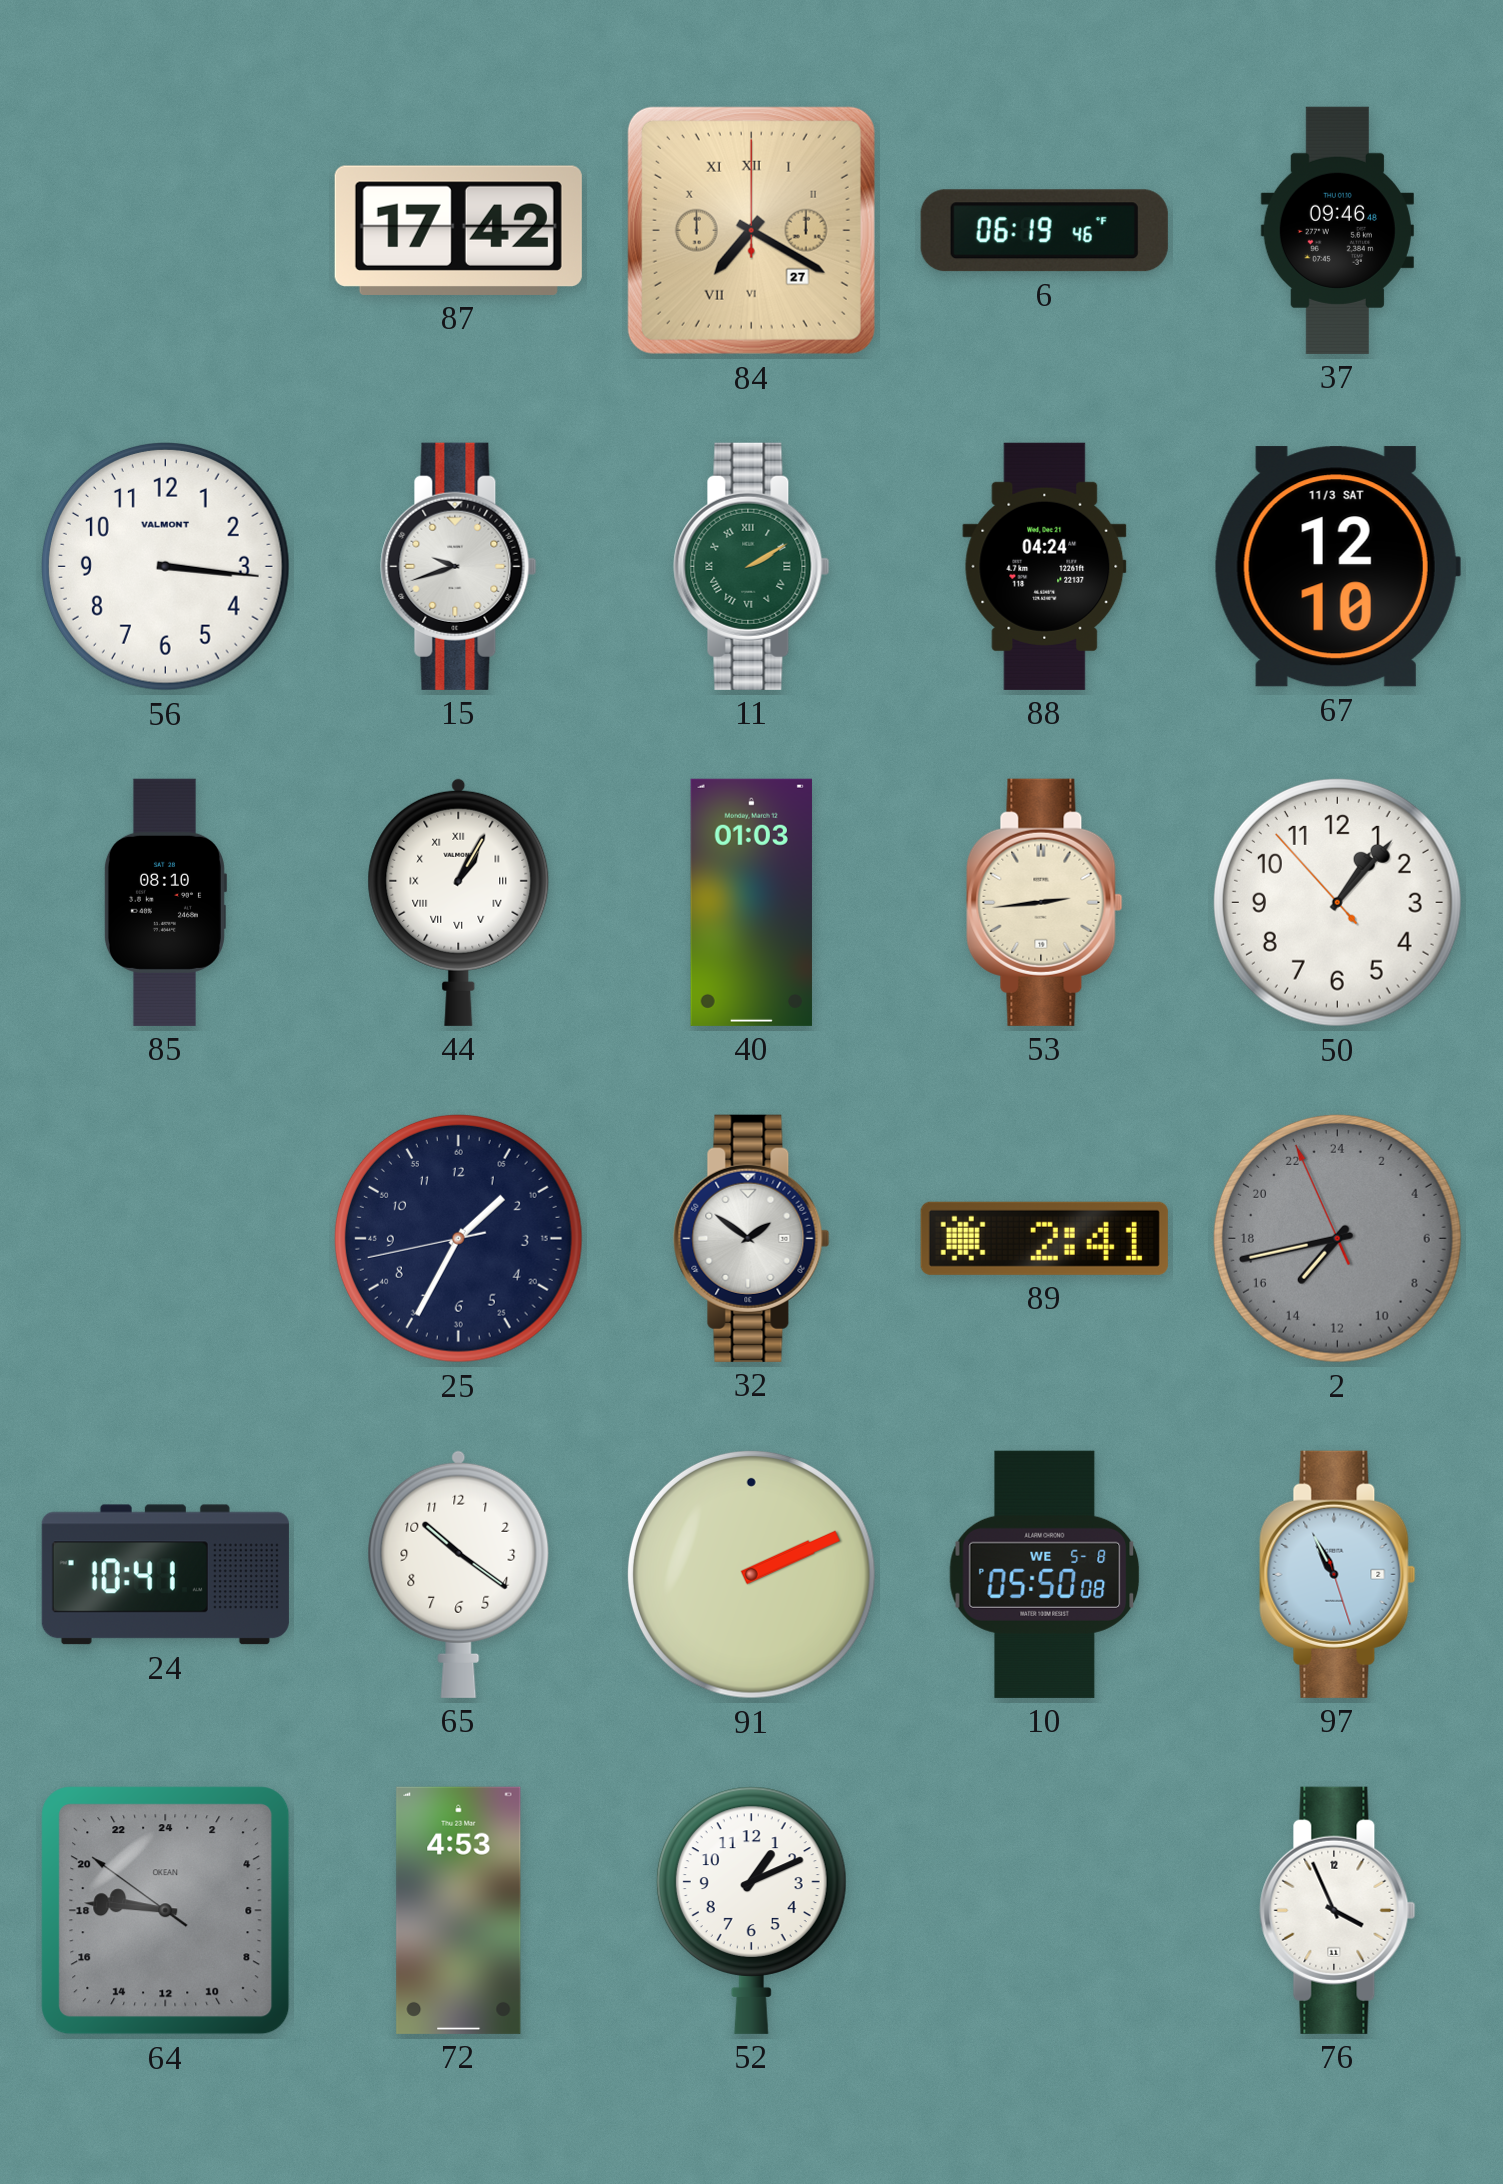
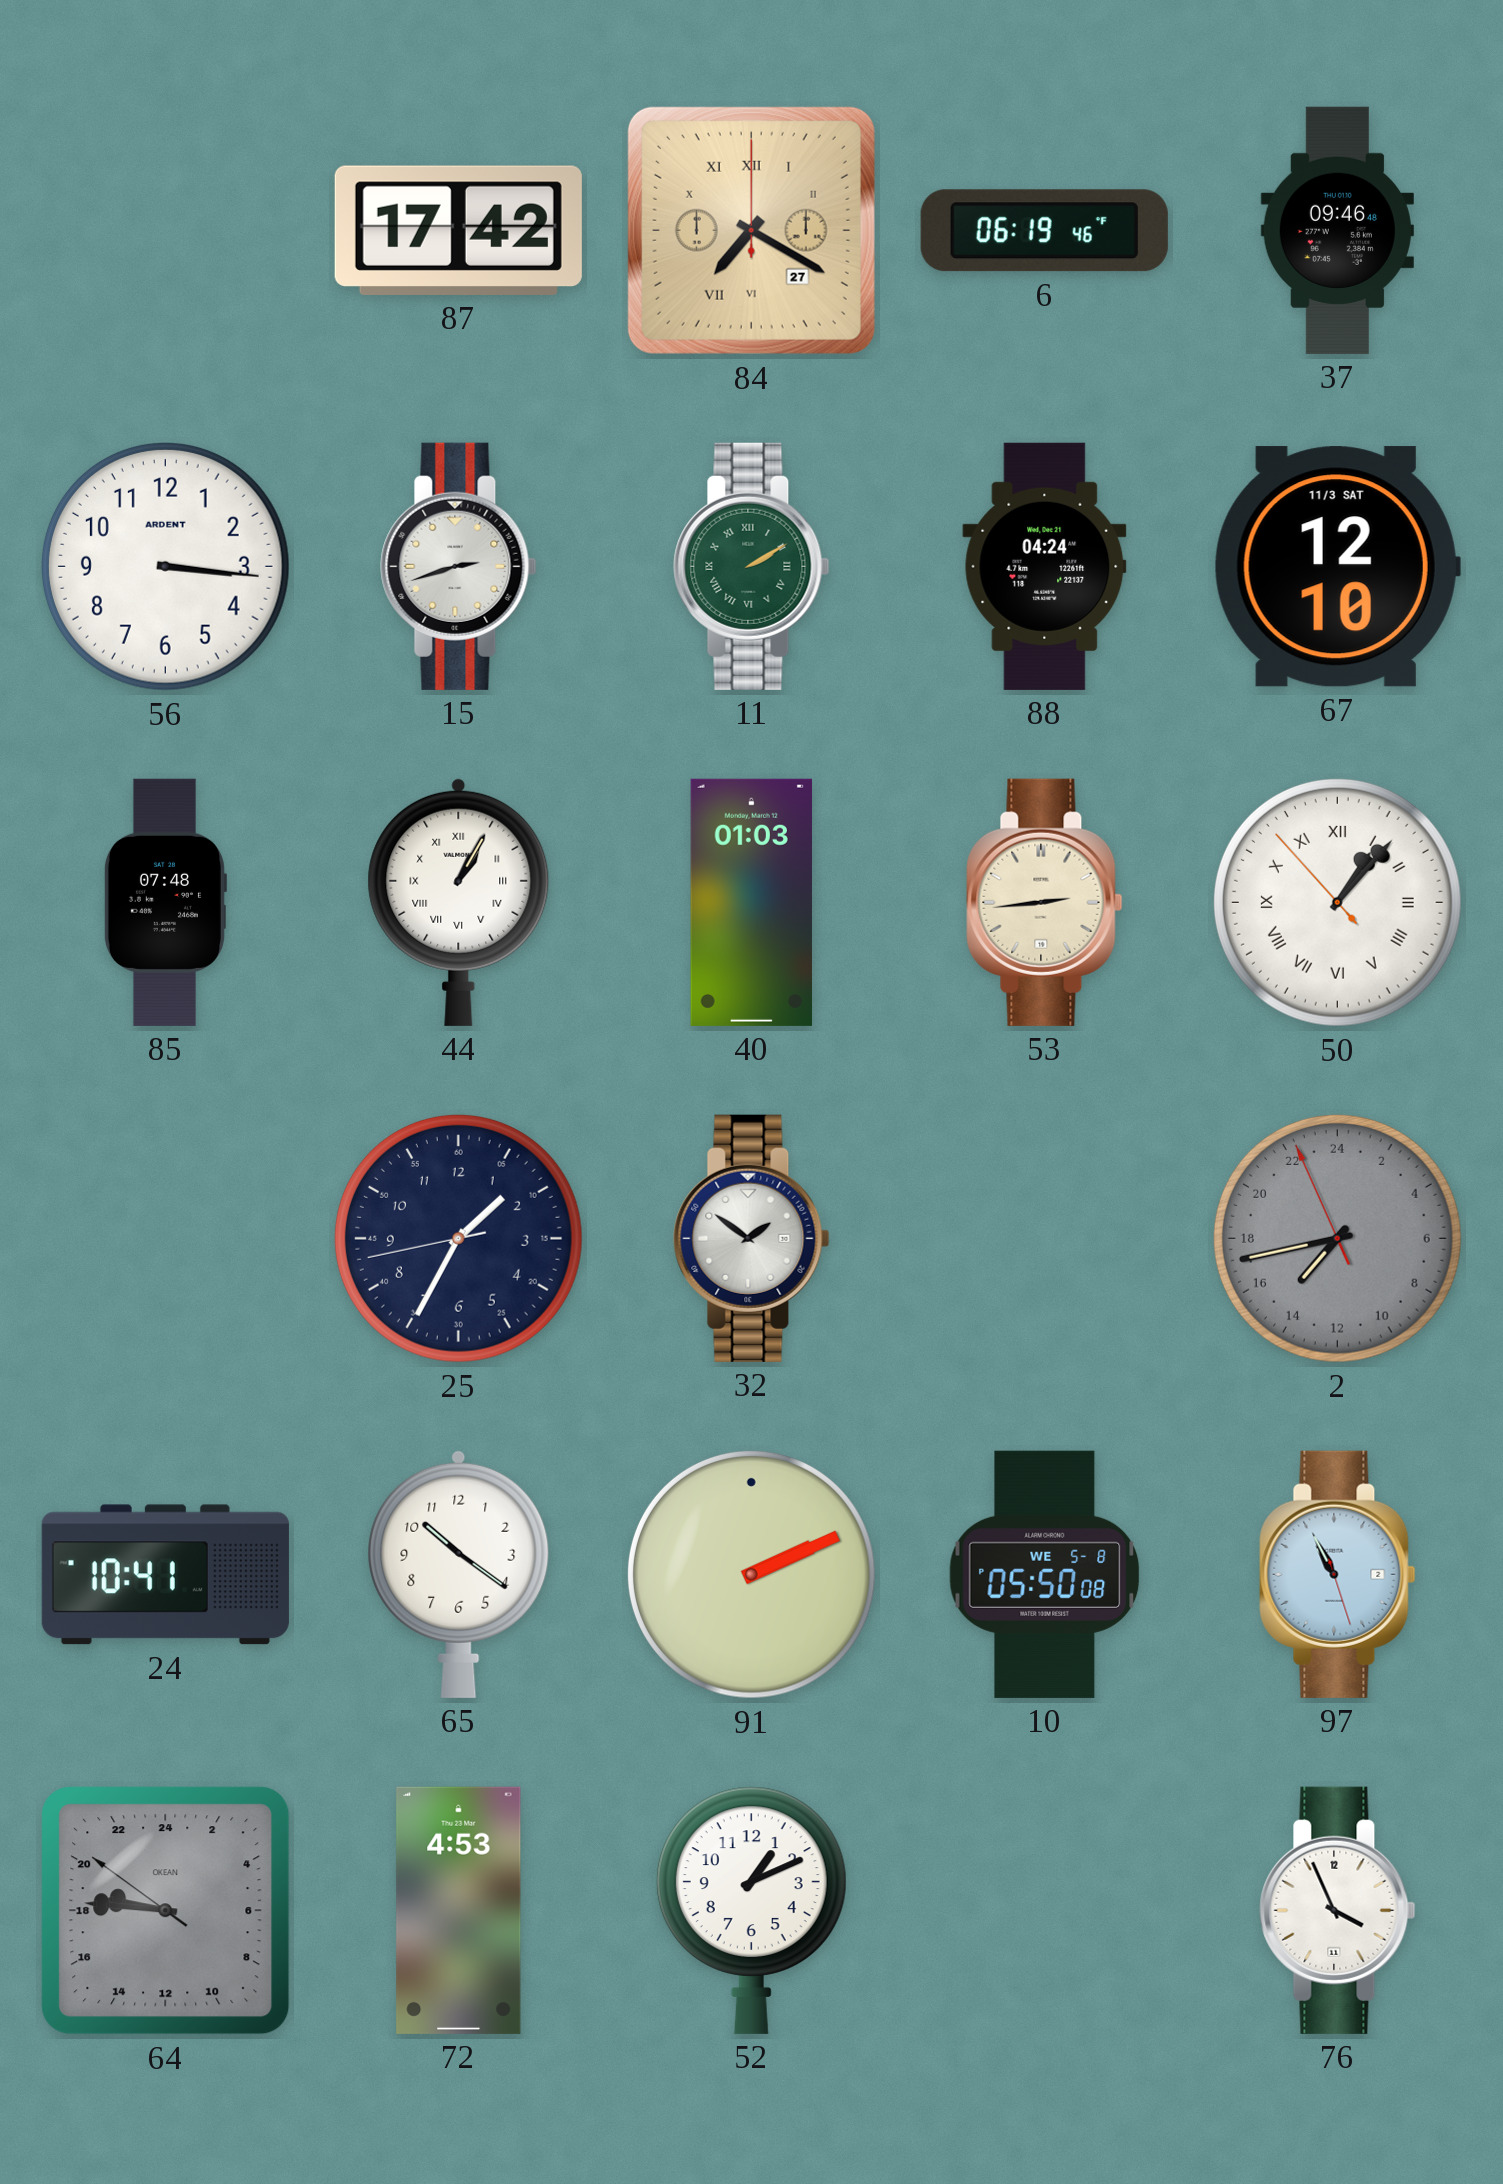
56 brand: VALMONT -> ARDENT
15: 9:42 -> 2:42
85: 08:10 -> 07:48
50 numerals: Arabic -> Roman
89: 2:41 -> none
